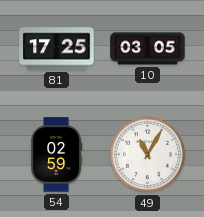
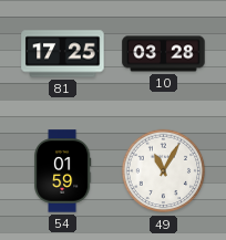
10: 03:05 -> 03:28
54: 02:59 -> 01:59
